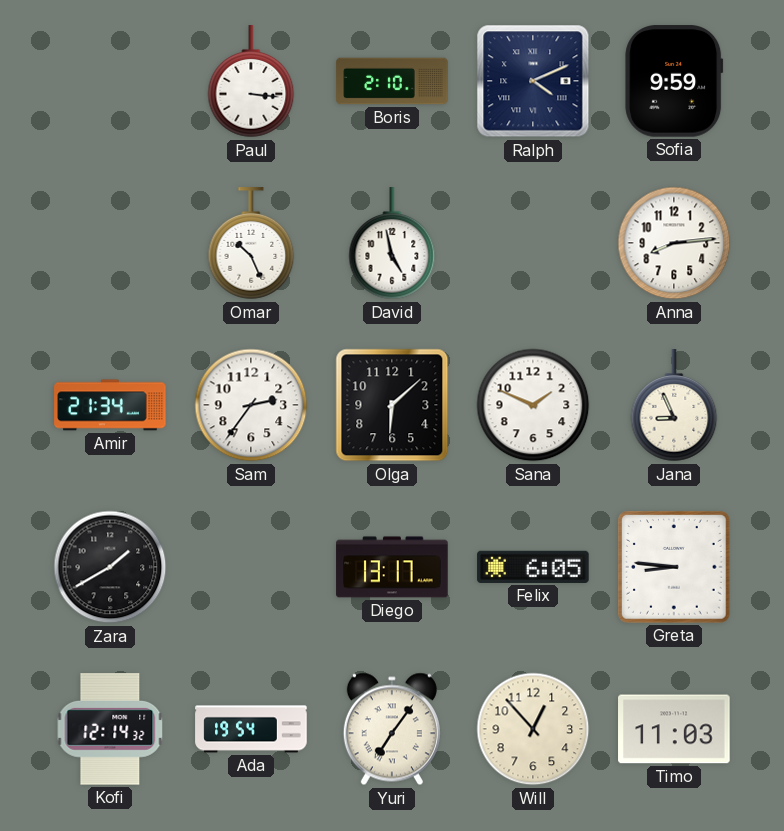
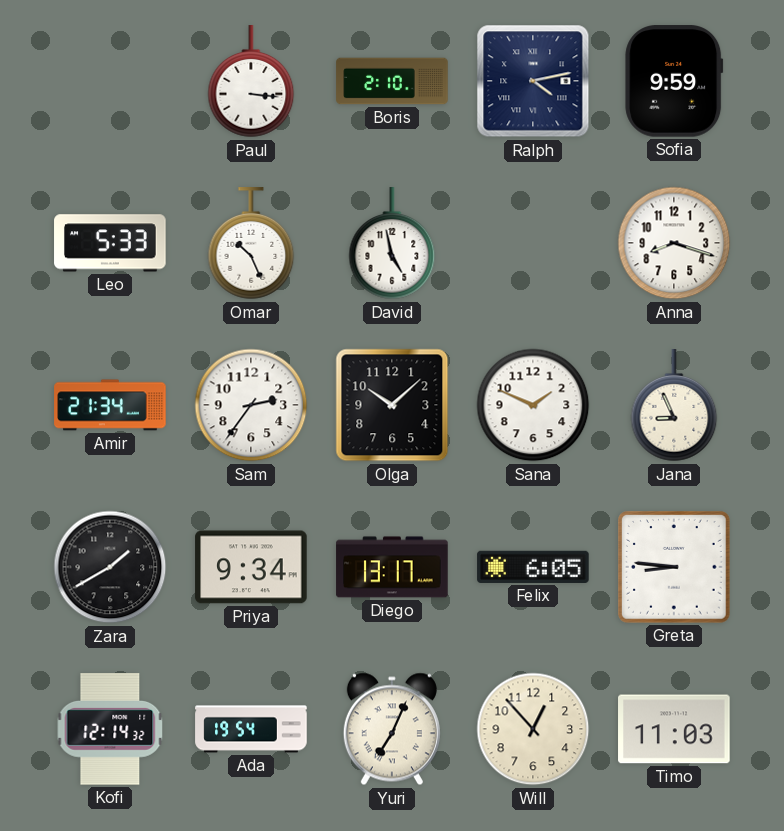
Ralph: 4:11 -> 4:13
Leo: none -> 5:33
Anna: 8:14 -> 8:18
Olga: 6:08 -> 10:08
Priya: none -> 9:34
Yuri: 7:06 -> 7:04
